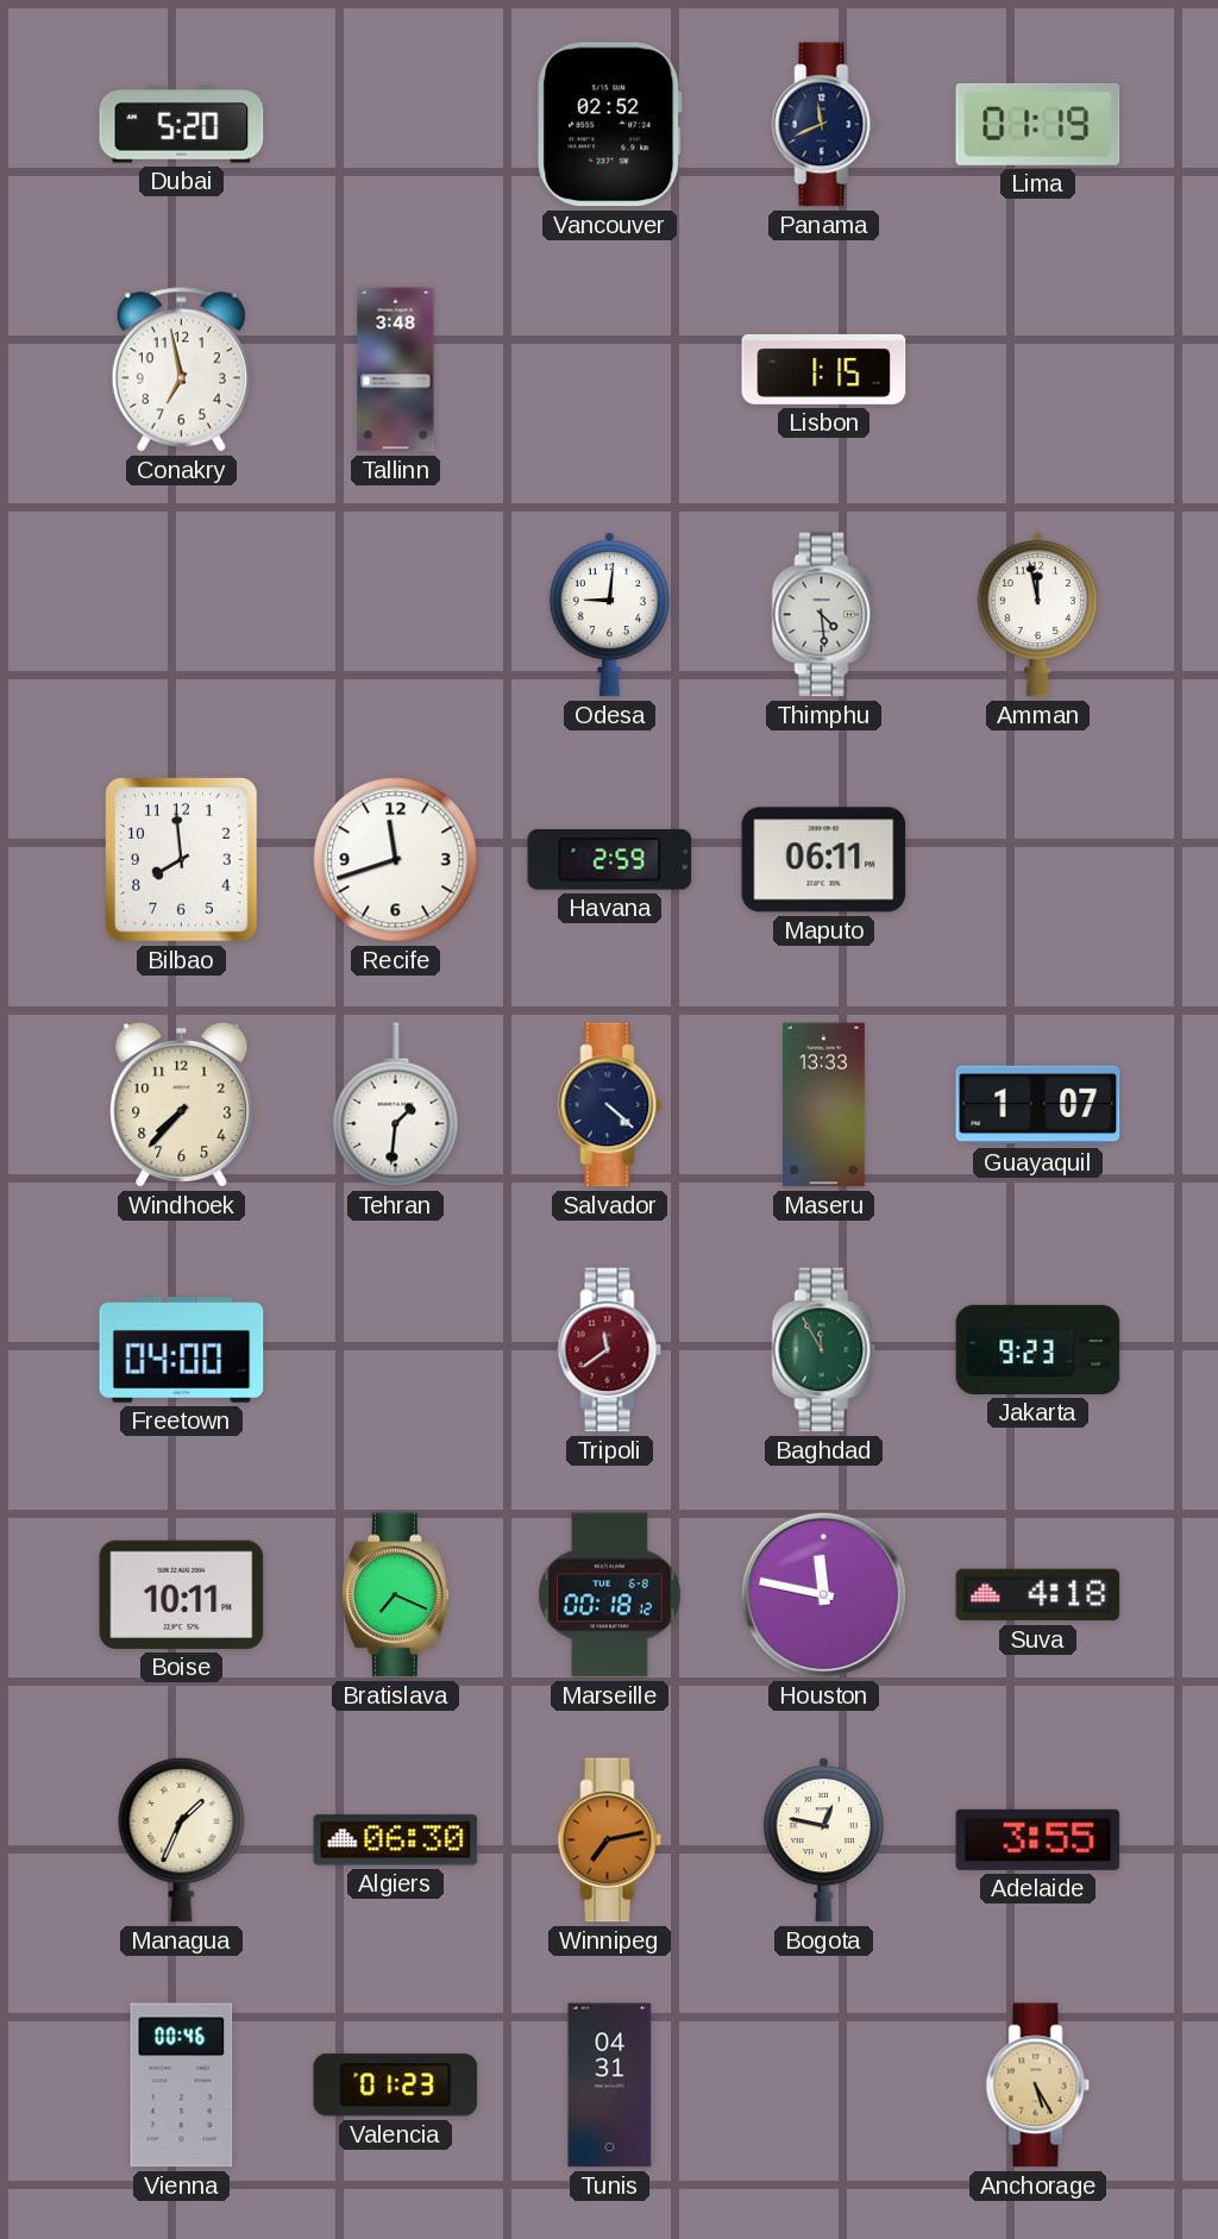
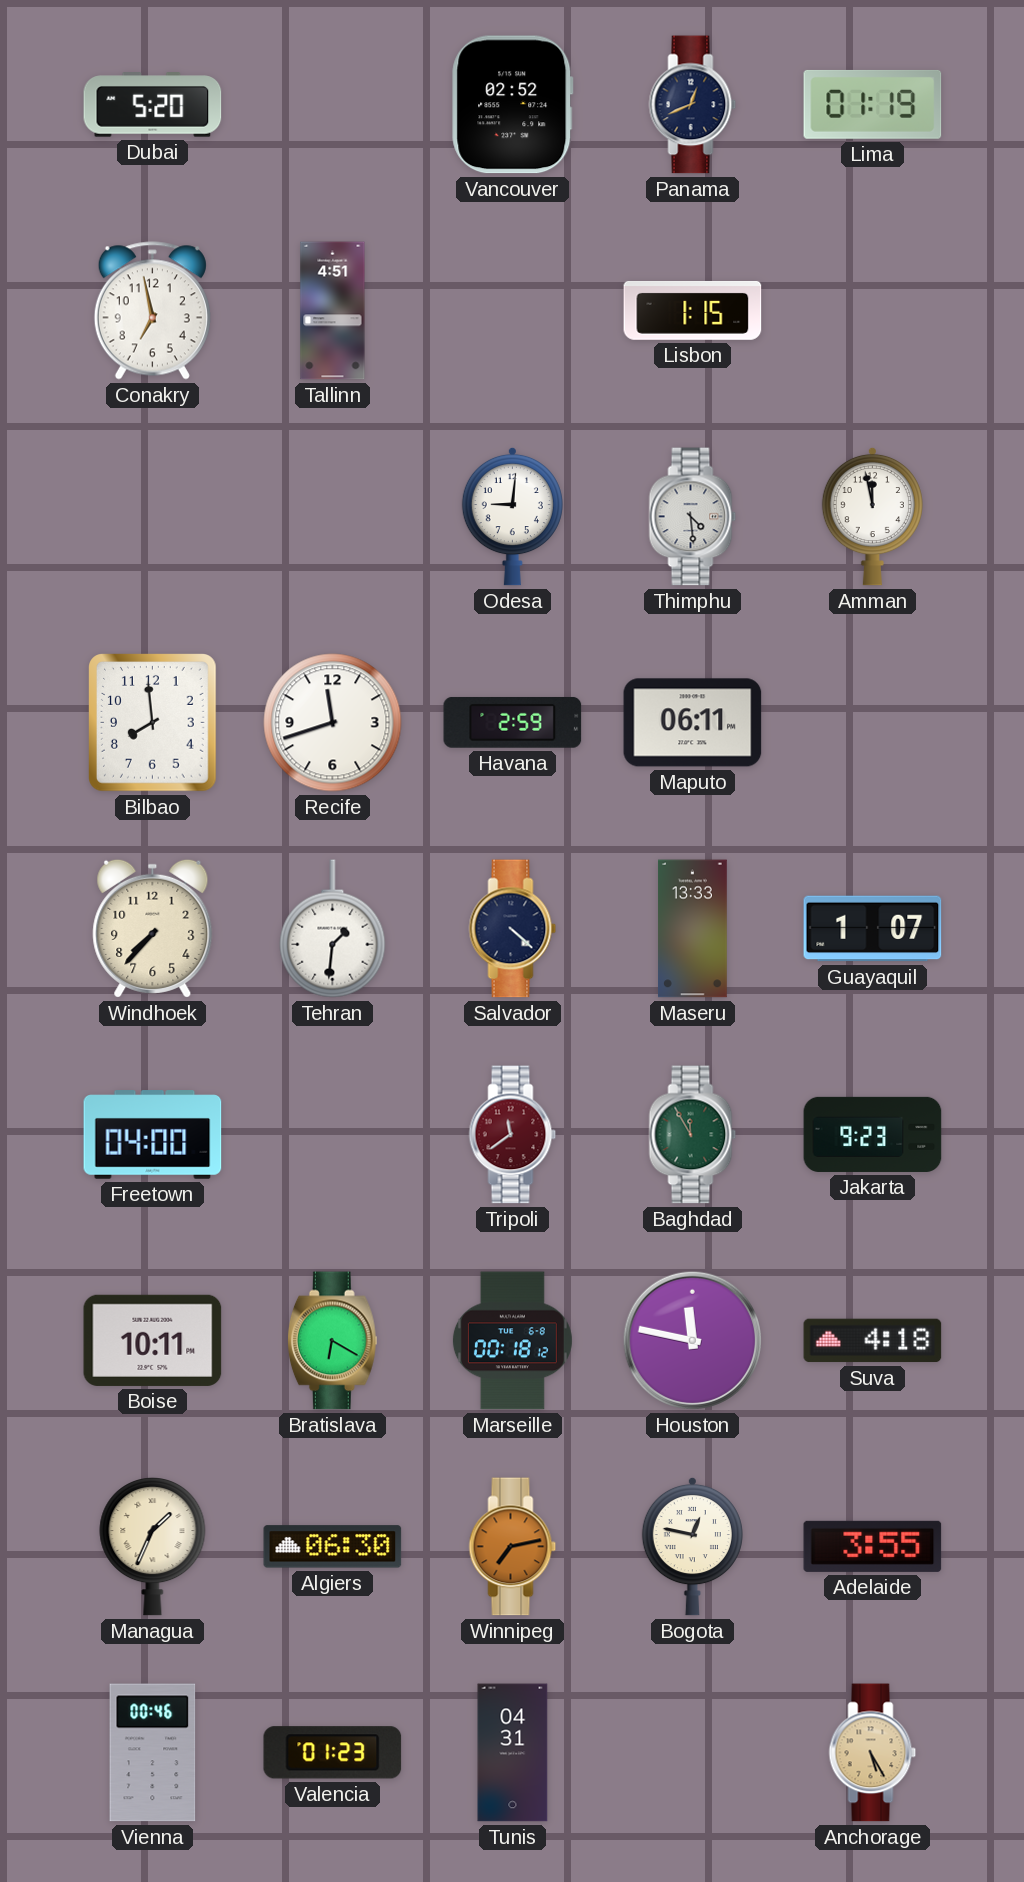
Panama: 11:41 -> 12:41
Tallinn: 3:48 -> 4:51
Bratislava: 7:19 -> 6:20
